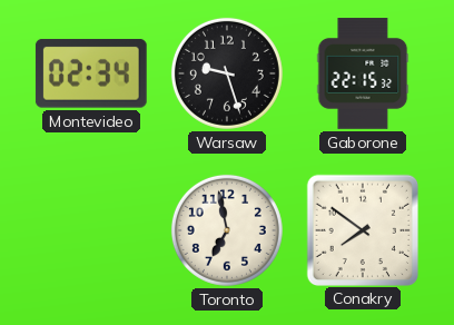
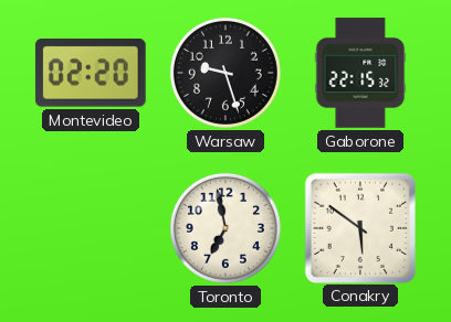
Montevideo: 02:34 -> 02:20
Conakry: 7:51 -> 5:51
